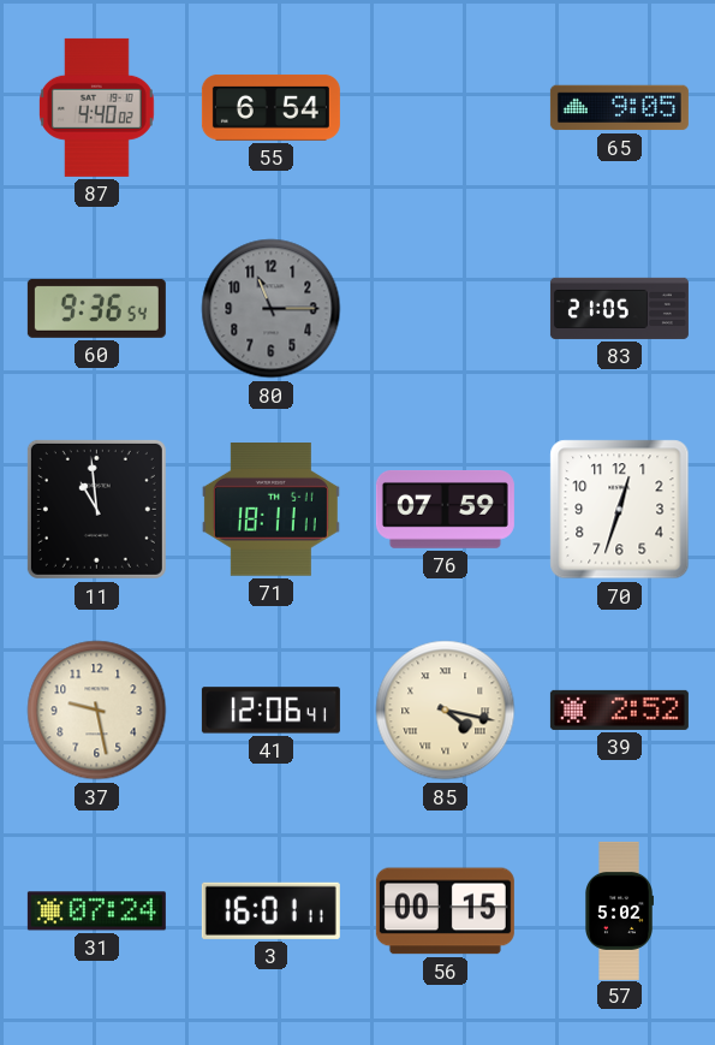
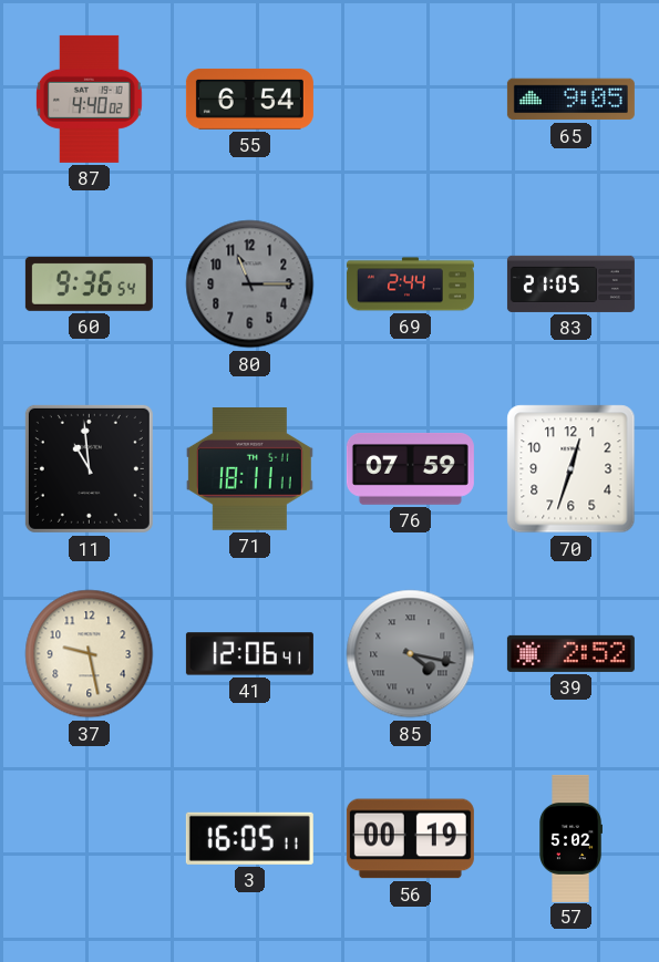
69: none -> 2:44
85 dial: cream -> grey
31: 07:24 -> none
3: 16:01 -> 16:05
56: 00:15 -> 00:19
